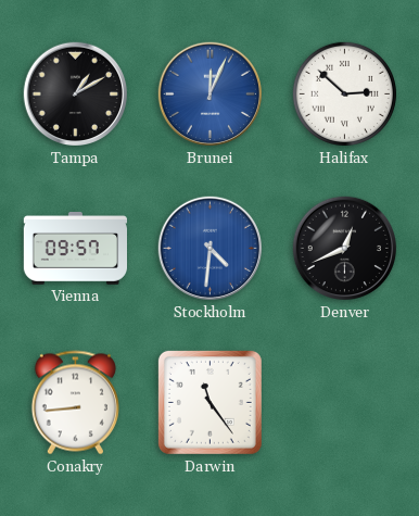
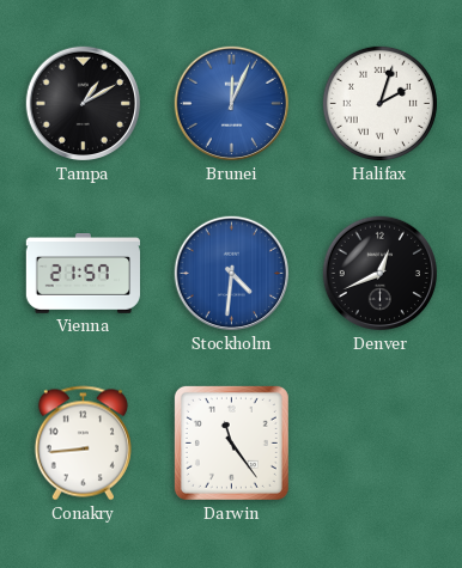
Halifax: 2:52 -> 2:03
Vienna: 09:57 -> 21:57
